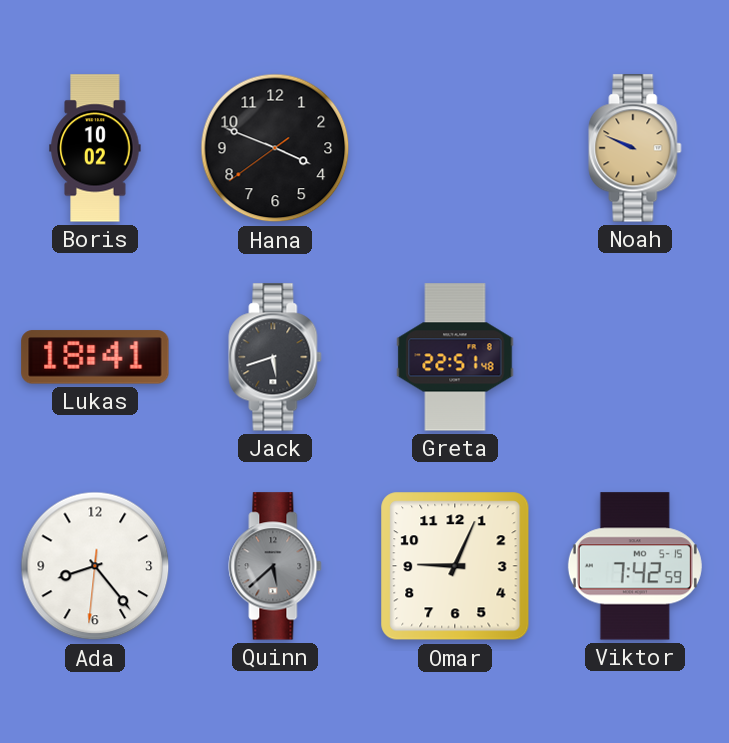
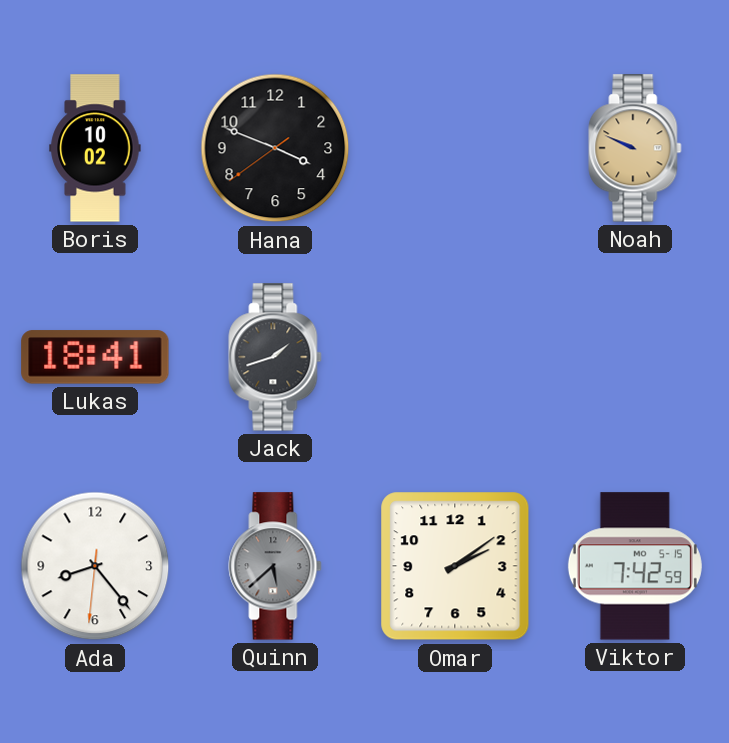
Jack: 5:42 -> 1:42
Greta: 22:51 -> none
Omar: 9:04 -> 2:09
